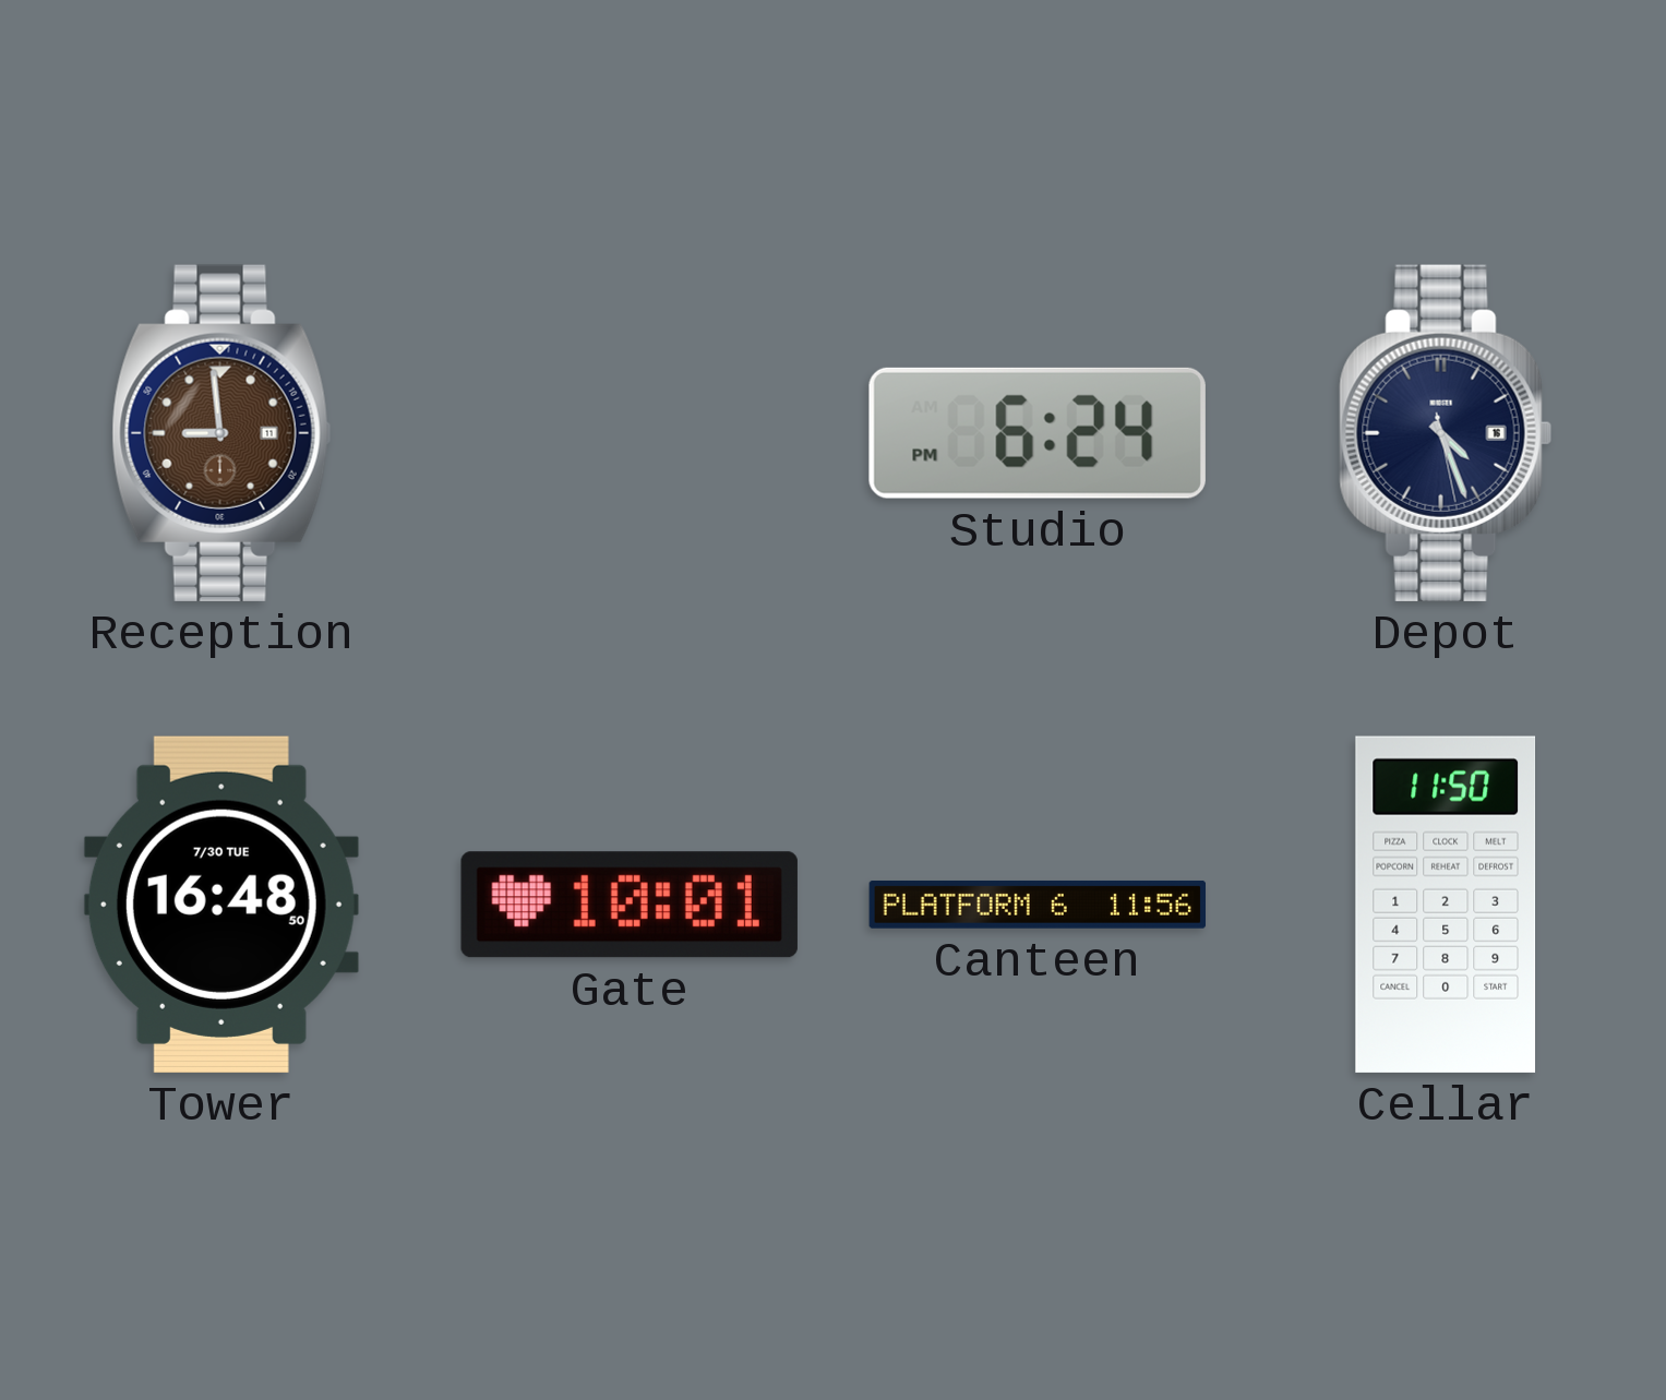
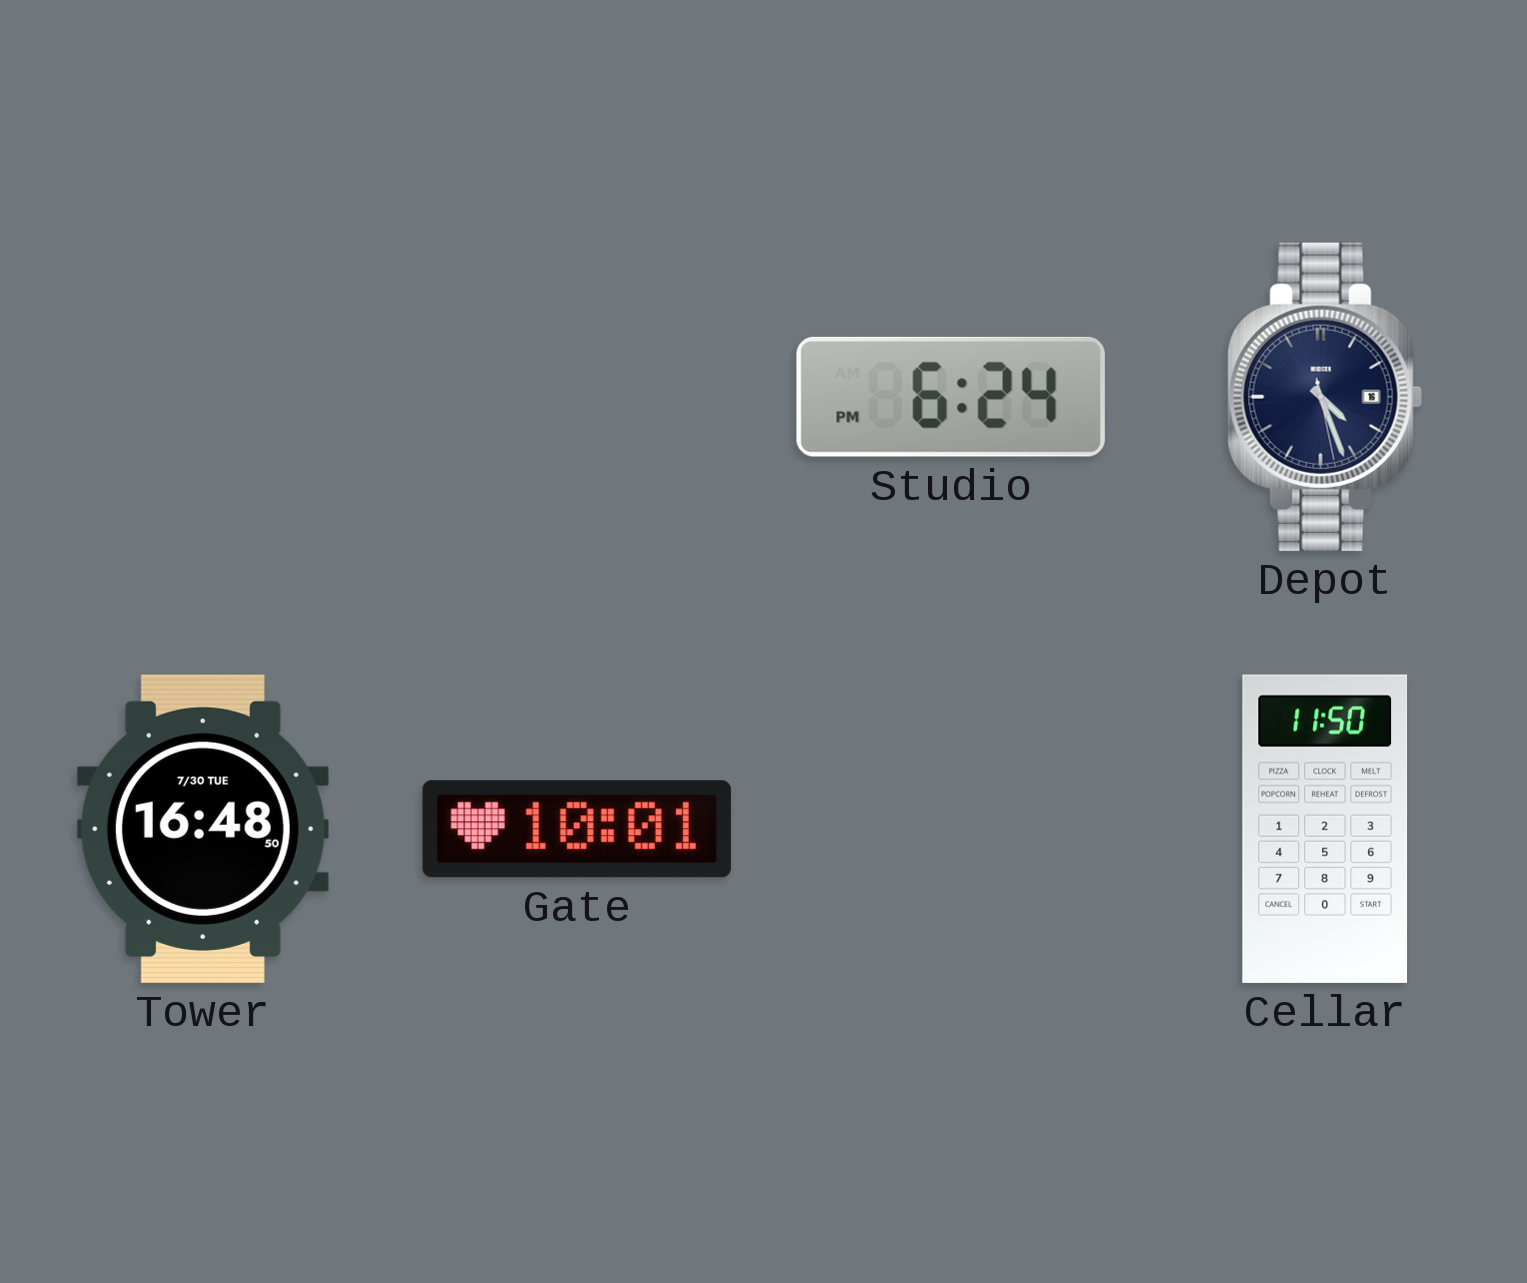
Reception: 8:59 -> none
Canteen: 11:56 -> none
